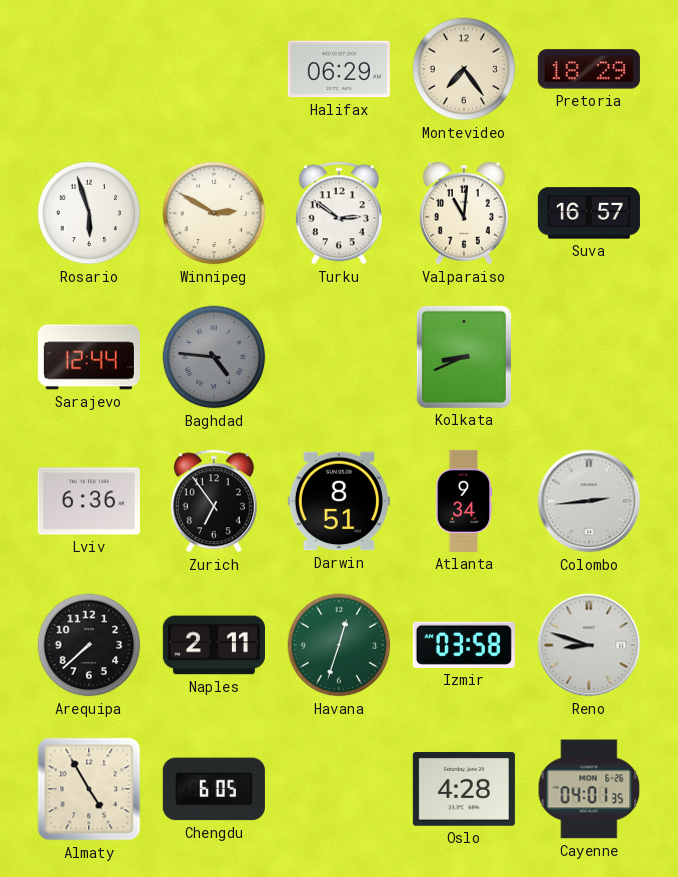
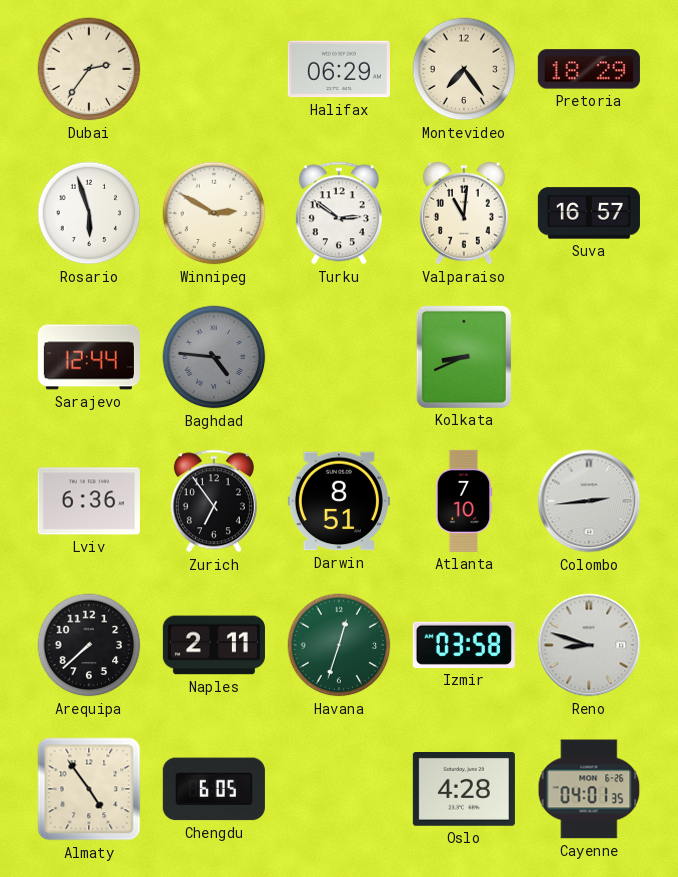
Dubai: none -> 2:36
Atlanta: 9:34 -> 7:10
Almaty: 4:55 -> 4:54
